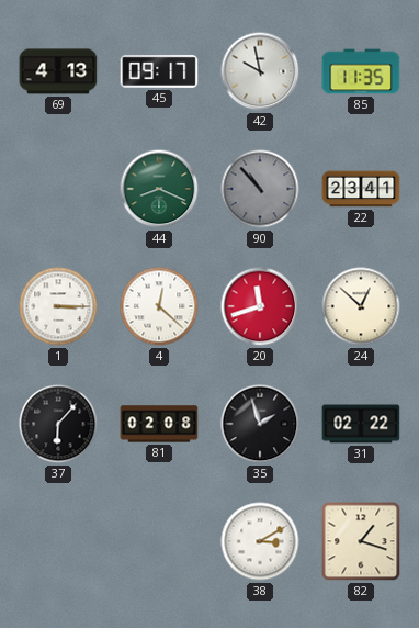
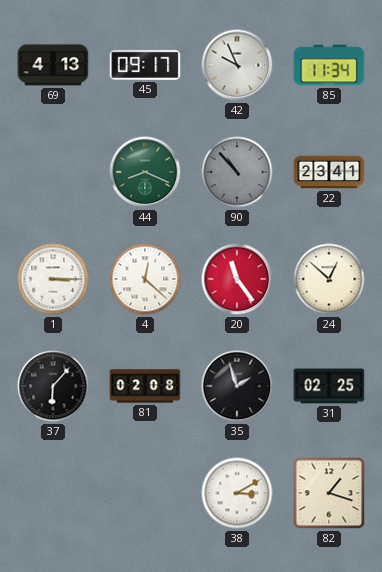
42: 9:58 -> 9:56
85: 11:35 -> 11:34
20: 11:42 -> 11:24
31: 02:22 -> 02:25
